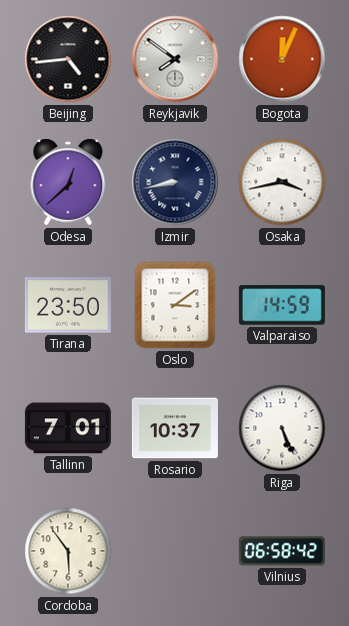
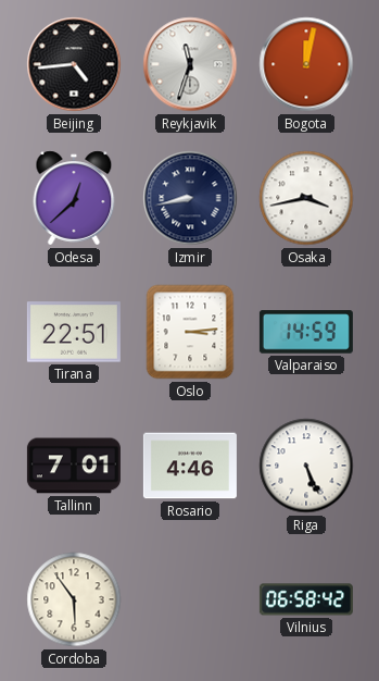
Reykjavik: 7:51 -> 11:33
Bogota: 12:04 -> 12:02
Tirana: 23:50 -> 22:51
Oslo: 3:09 -> 3:14
Rosario: 10:37 -> 4:46
